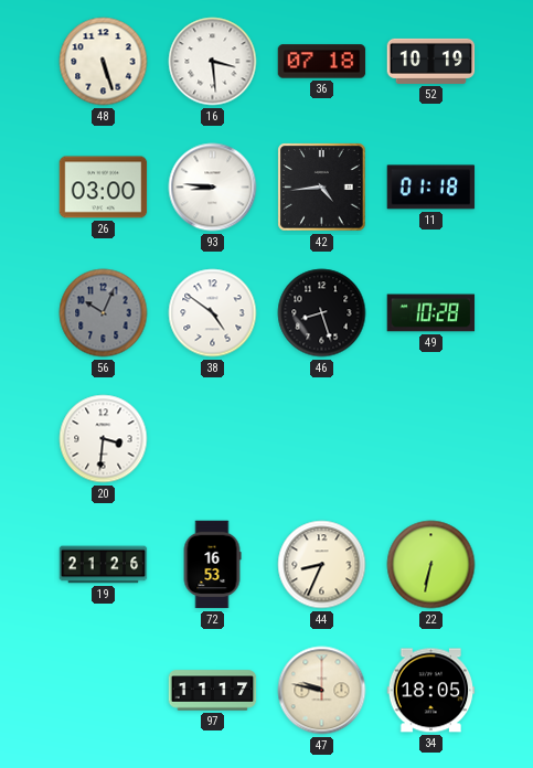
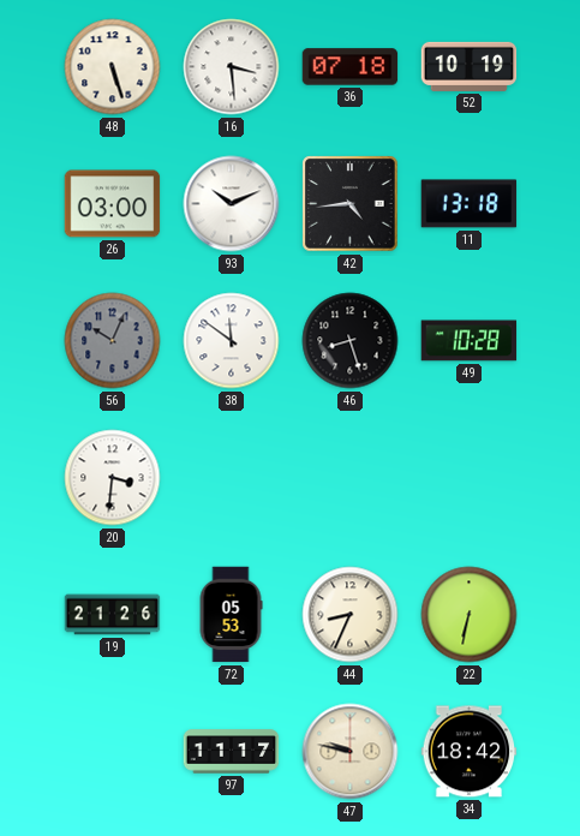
93: 8:46 -> 10:11
11: 01:18 -> 13:18
38: 4:51 -> 11:51
72: 16:53 -> 05:53
34: 18:05 -> 18:42
